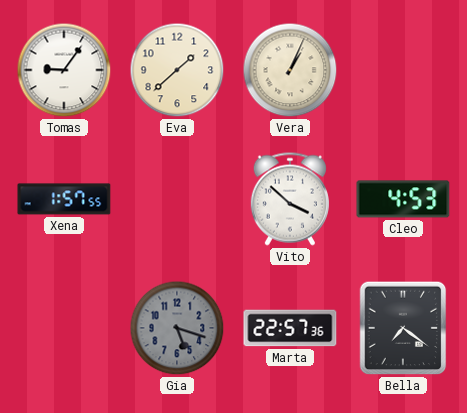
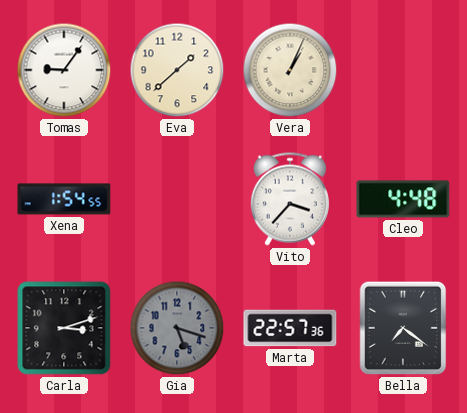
Xena: 1:57 -> 1:54
Vito: 3:52 -> 3:37
Cleo: 4:53 -> 4:48
Carla: none -> 3:12
